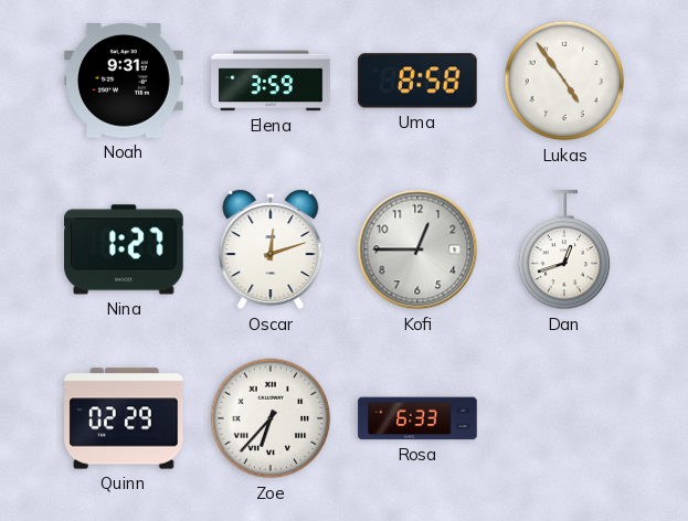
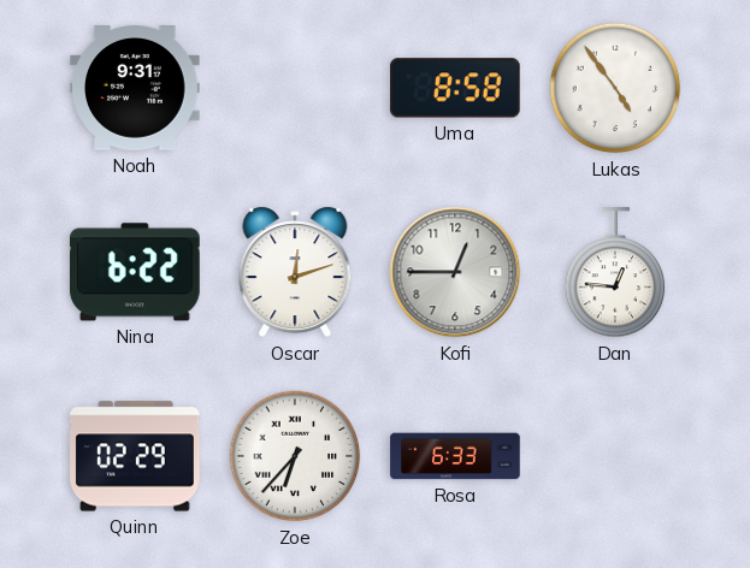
Elena: 3:59 -> none
Nina: 1:27 -> 6:22
Dan: 12:42 -> 12:46
